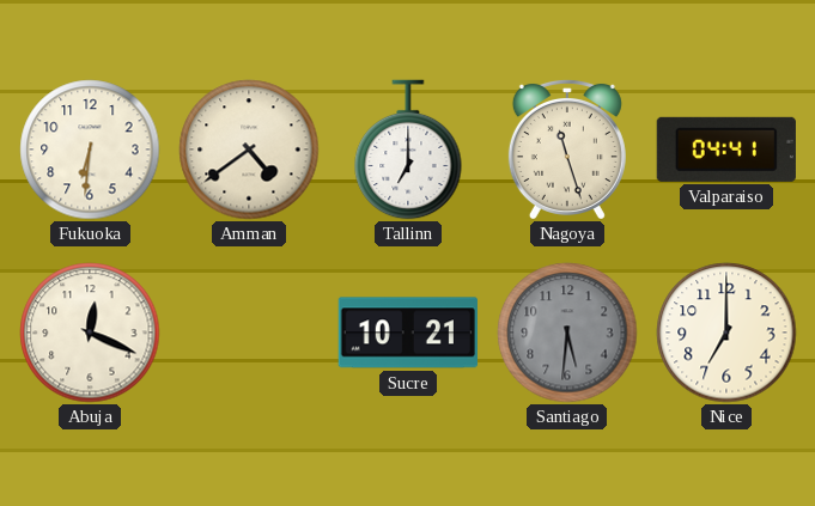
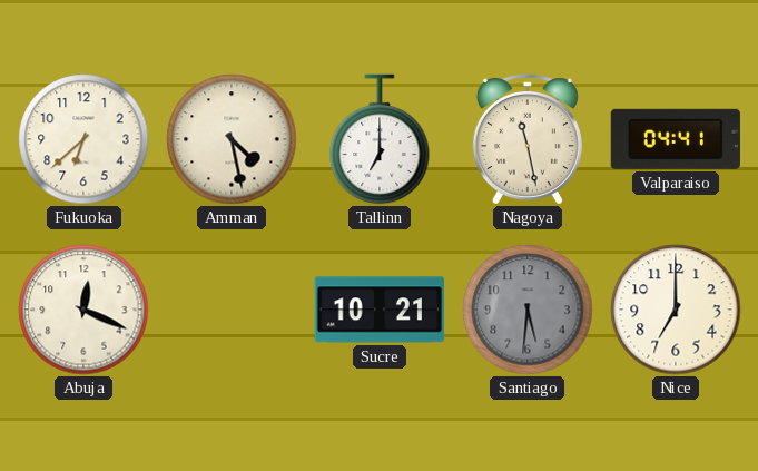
Fukuoka: 6:31 -> 6:38
Amman: 4:39 -> 4:28
Nagoya: 11:27 -> 11:28
